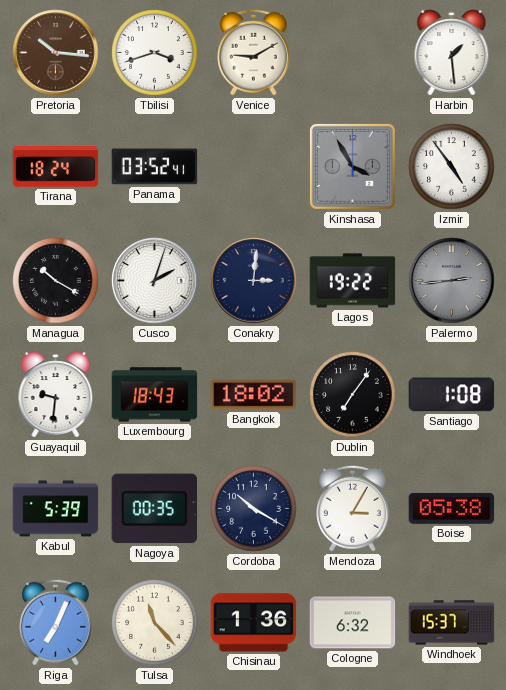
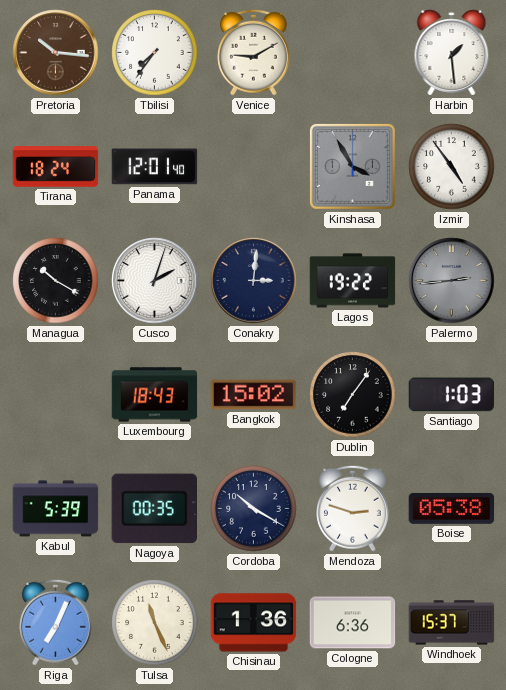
Tbilisi: 3:42 -> 7:36
Panama: 03:52 -> 12:01
Guayaquil: 9:31 -> none
Bangkok: 18:02 -> 15:02
Santiago: 1:08 -> 1:03
Mendoza: 3:05 -> 2:48
Tulsa: 11:23 -> 11:26
Cologne: 6:32 -> 6:36
